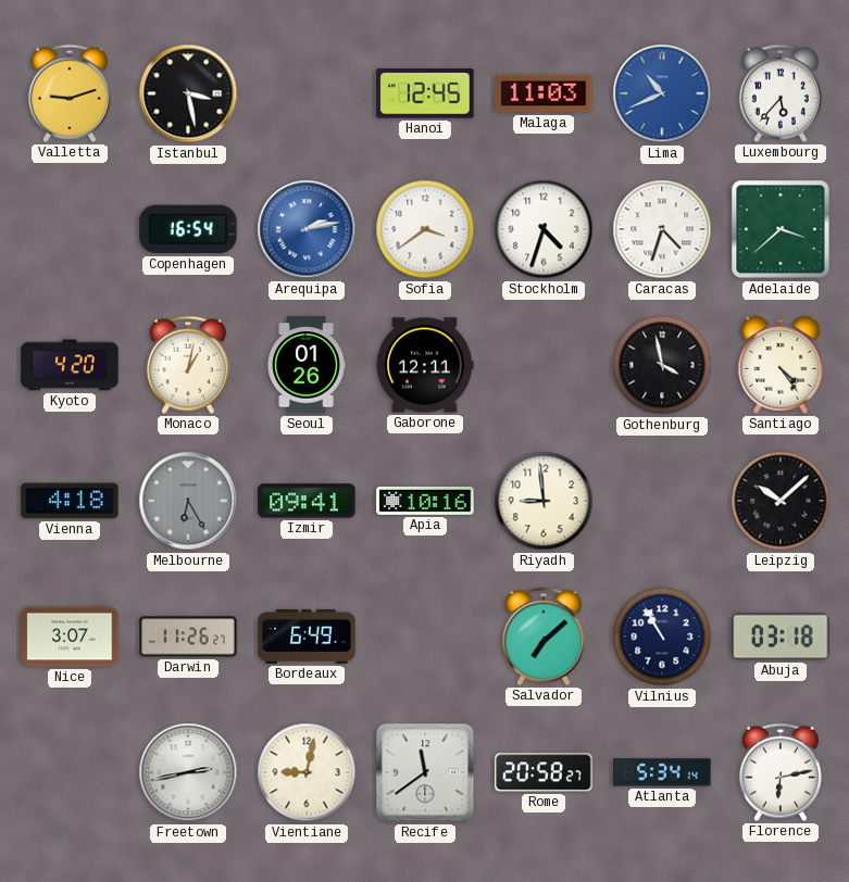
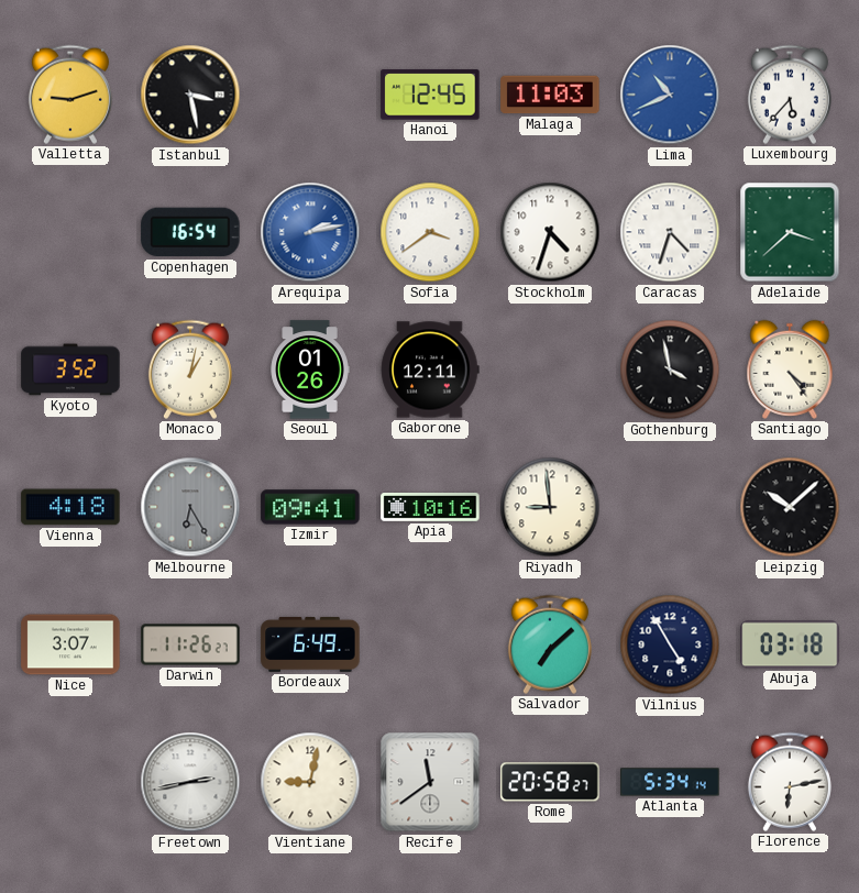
Kyoto: 4:20 -> 3:52
Vilnius: 10:55 -> 4:55
